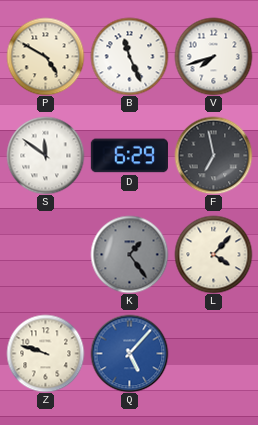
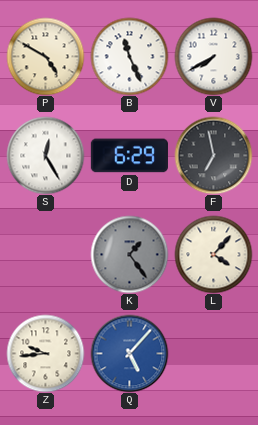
V: 7:42 -> 7:40
S: 11:51 -> 12:25
Z: 9:48 -> 9:44
